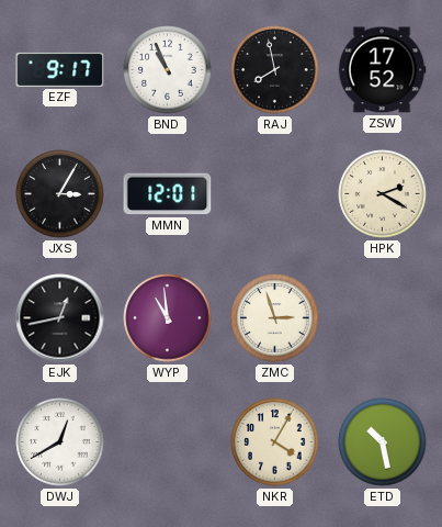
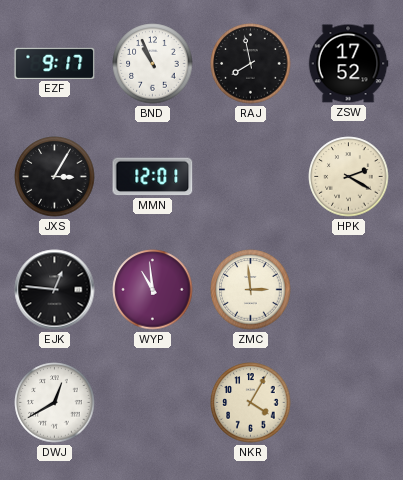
EJK: 12:43 -> 12:46
ZMC: 2:57 -> 2:59
ETD: 10:28 -> none
